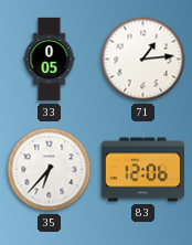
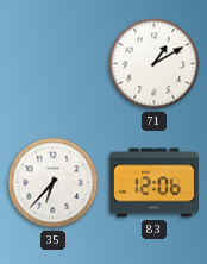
33: 0:05 -> none
71: 1:14 -> 1:10
